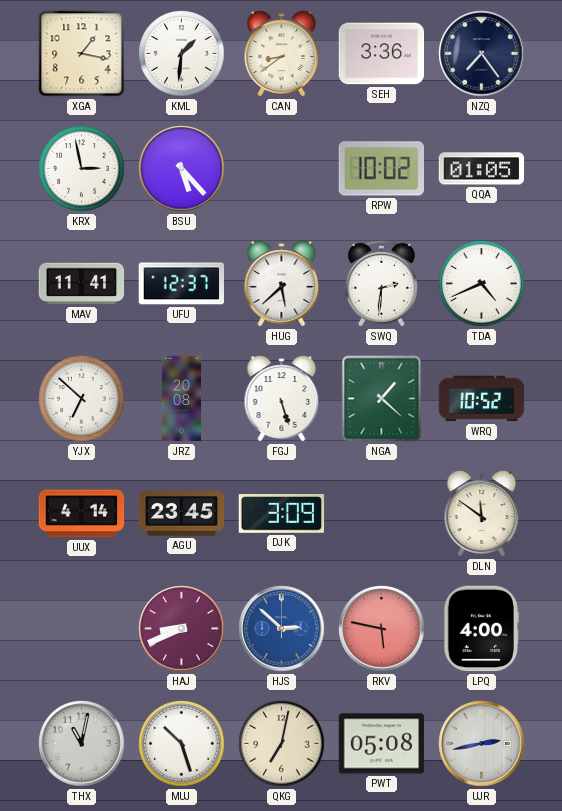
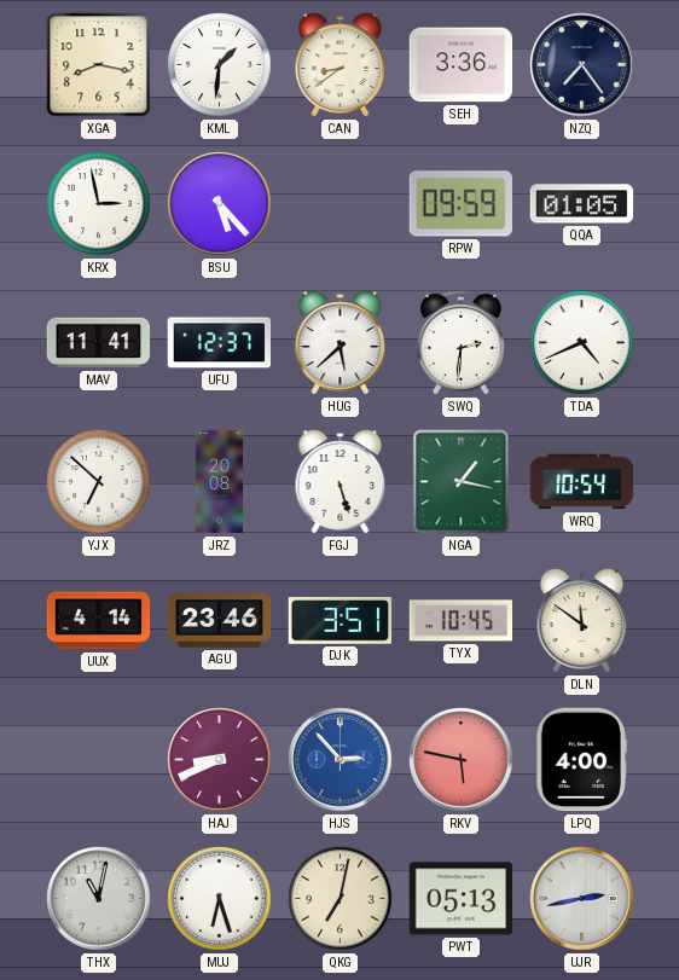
XGA: 1:17 -> 8:17
RPW: 10:02 -> 09:59
NGA: 1:22 -> 1:17
WRQ: 10:52 -> 10:54
AGU: 23:45 -> 23:46
DJK: 3:09 -> 3:51
TYX: none -> 10:45
HJS: 2:52 -> 2:53
MUJ: 10:27 -> 6:27
PWT: 05:08 -> 05:13
